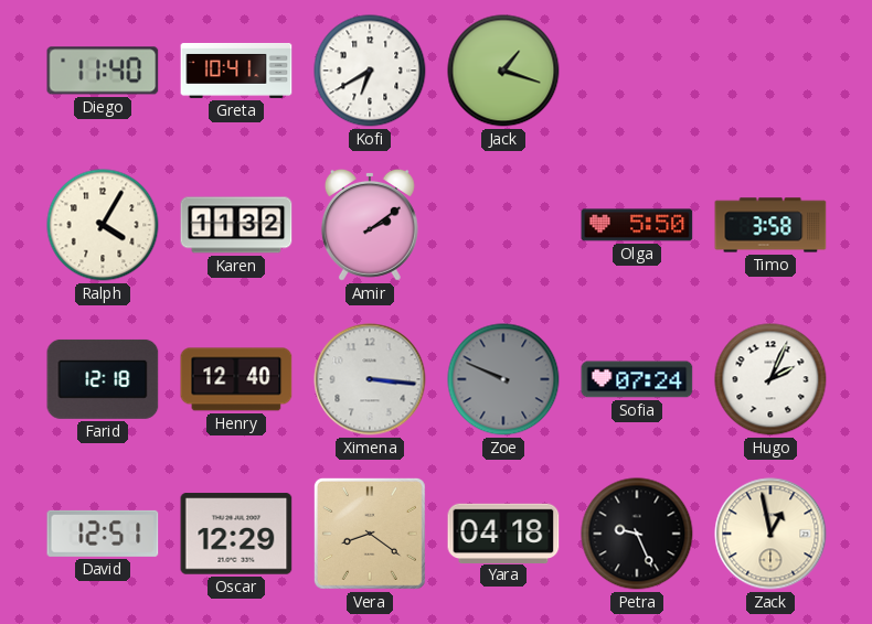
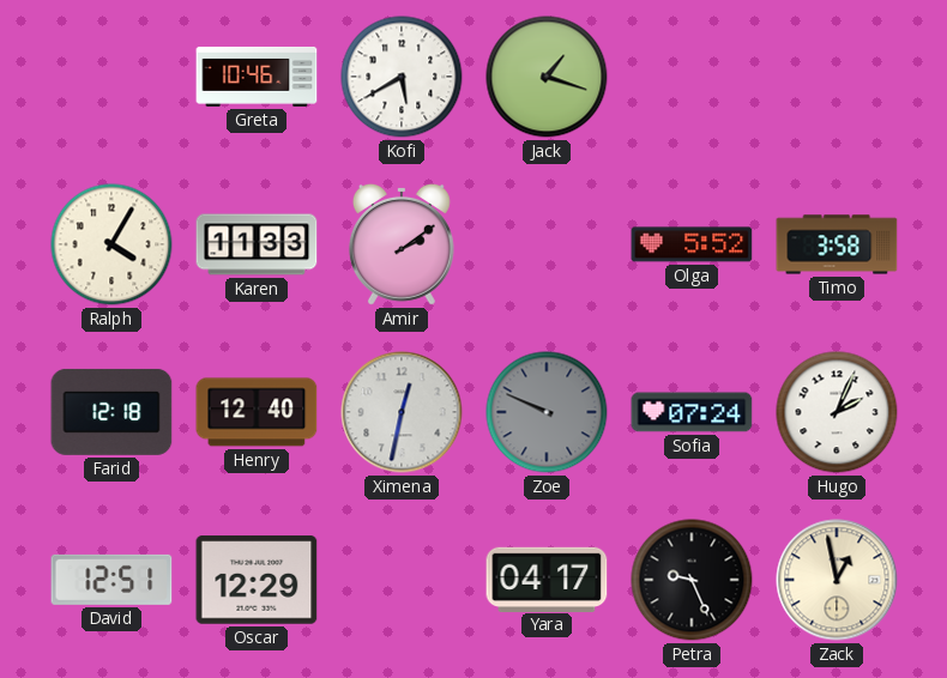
Diego: 11:40 -> none
Greta: 10:41 -> 10:46
Kofi: 6:40 -> 5:40
Karen: 11:32 -> 11:33
Olga: 5:50 -> 5:52
Ximena: 3:16 -> 12:32
Vera: 8:21 -> none
Yara: 04:18 -> 04:17
